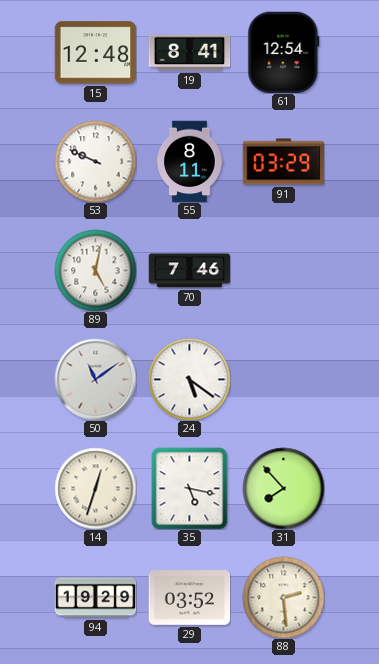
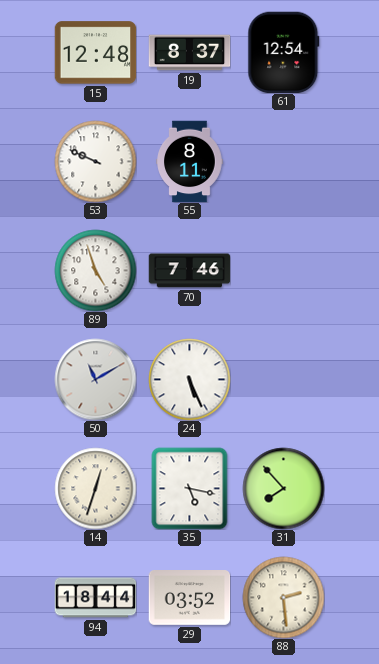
19: 8:41 -> 8:37
91: 03:29 -> none
89: 5:02 -> 4:57
50: 11:09 -> 11:10
24: 5:21 -> 5:26
94: 19:29 -> 18:44
